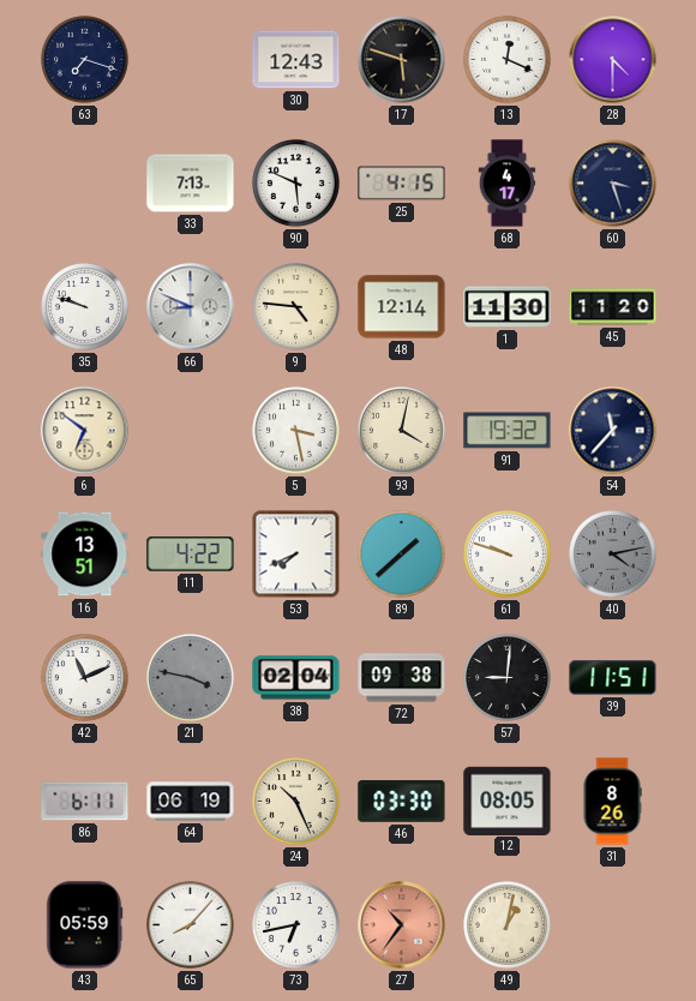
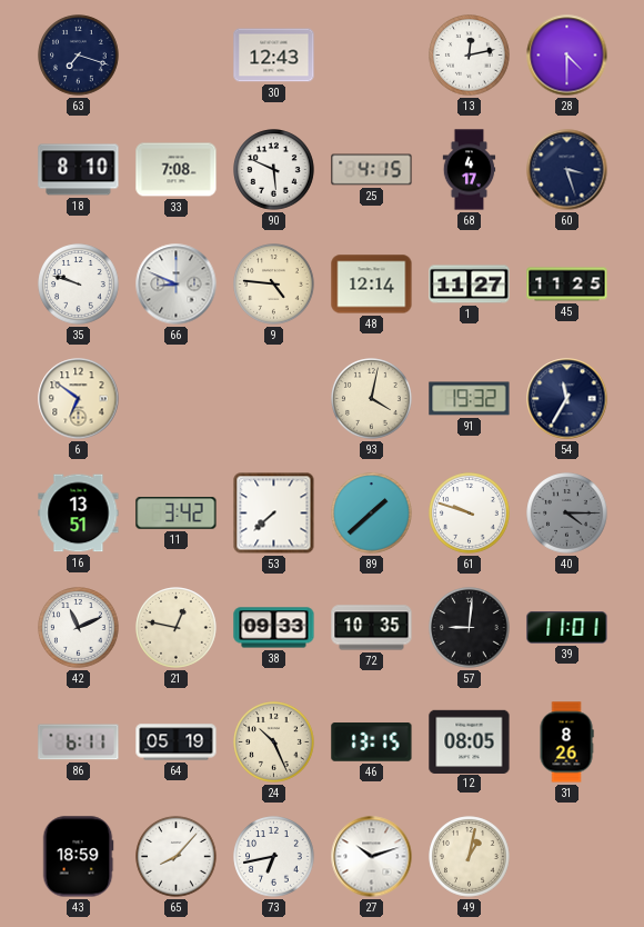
17: 5:48 -> none
13: 12:19 -> 12:13
18: none -> 8:10
33: 7:13 -> 7:08
1: 11:30 -> 11:27
45: 11:20 -> 11:25
5: 3:28 -> none
54: 11:37 -> 11:35
11: 4:22 -> 3:42
53: 7:41 -> 7:38
40: 4:13 -> 4:15
21: 3:47 -> 12:47
21 dial: grey -> cream
38: 02:04 -> 09:33
72: 09:38 -> 10:35
39: 11:51 -> 11:01
64: 06:19 -> 05:19
46: 03:30 -> 13:15
43: 05:59 -> 18:59
27: 10:36 -> 10:12
27 dial: salmon -> white
